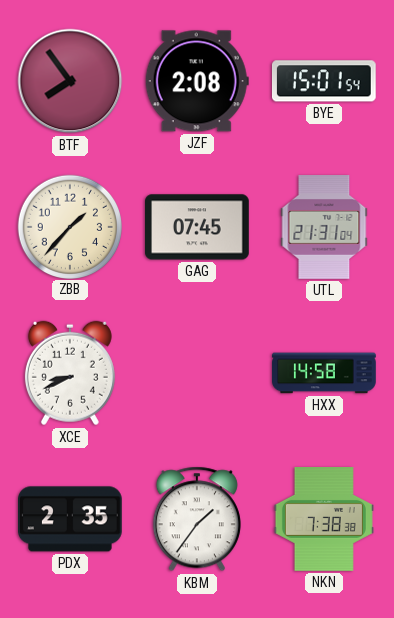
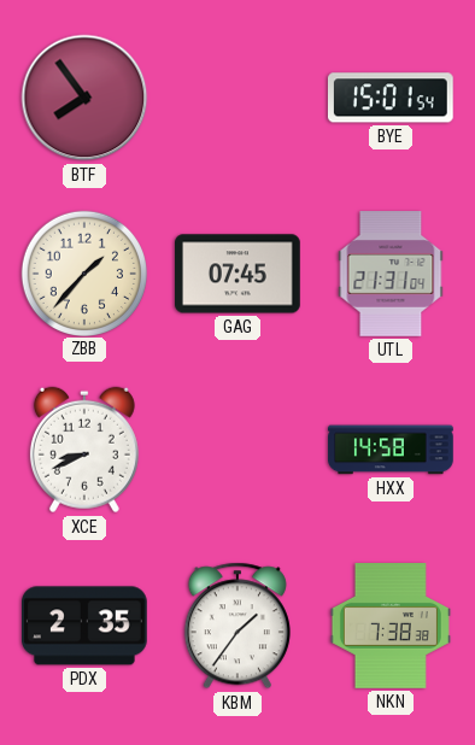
JZF: 2:08 -> none
